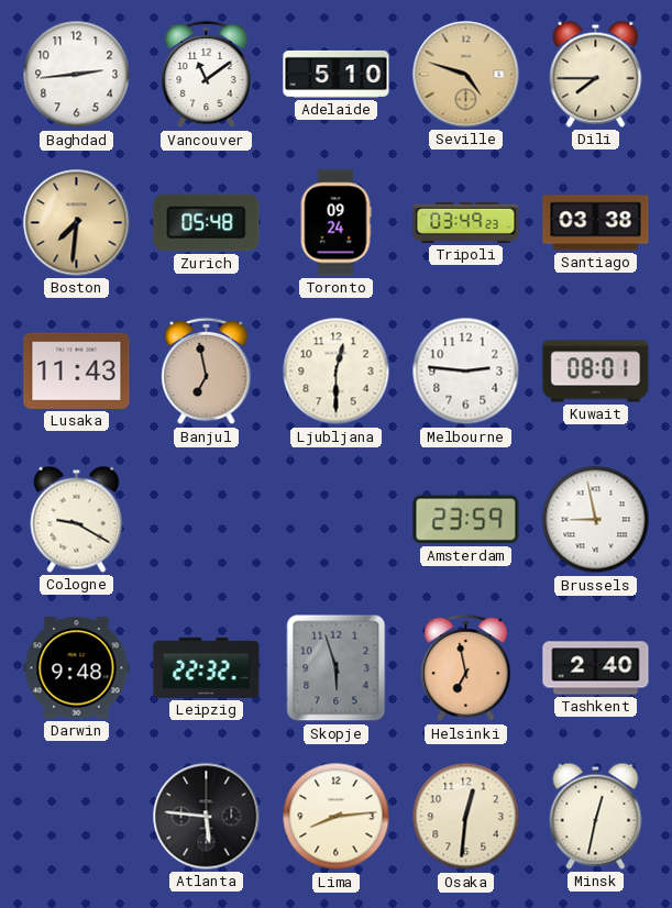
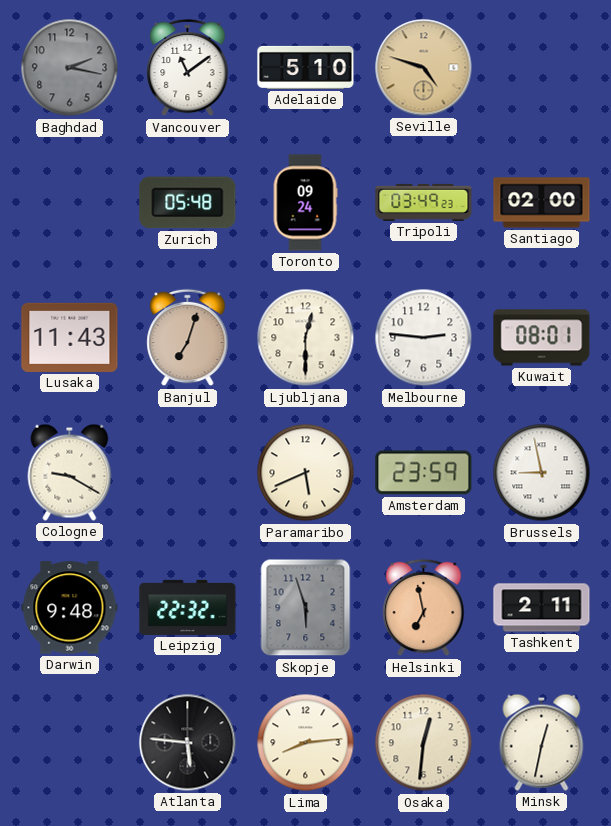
Baghdad: 2:44 -> 2:17
Baghdad dial: white -> grey
Dili: 7:45 -> none
Boston: 7:31 -> none
Santiago: 03:38 -> 02:00
Banjul: 6:58 -> 7:03
Paramaribo: none -> 5:41
Tashkent: 2:40 -> 2:11
